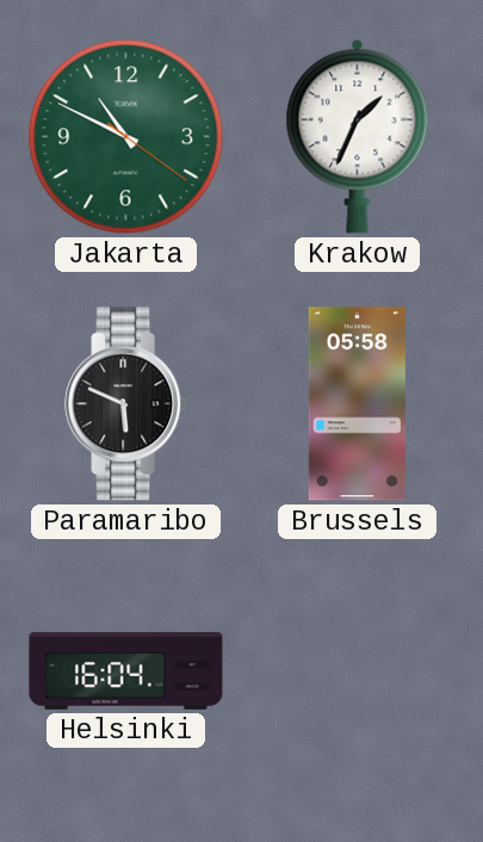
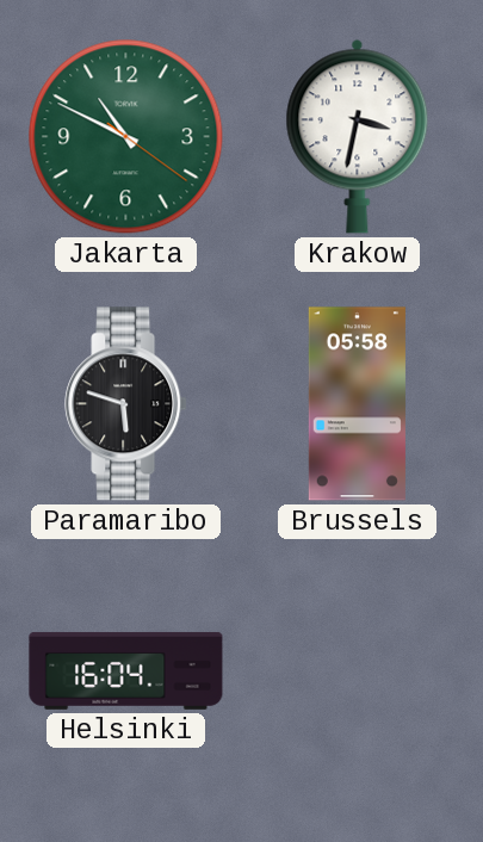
Krakow: 1:34 -> 3:32
Paramaribo: 5:49 -> 5:48
